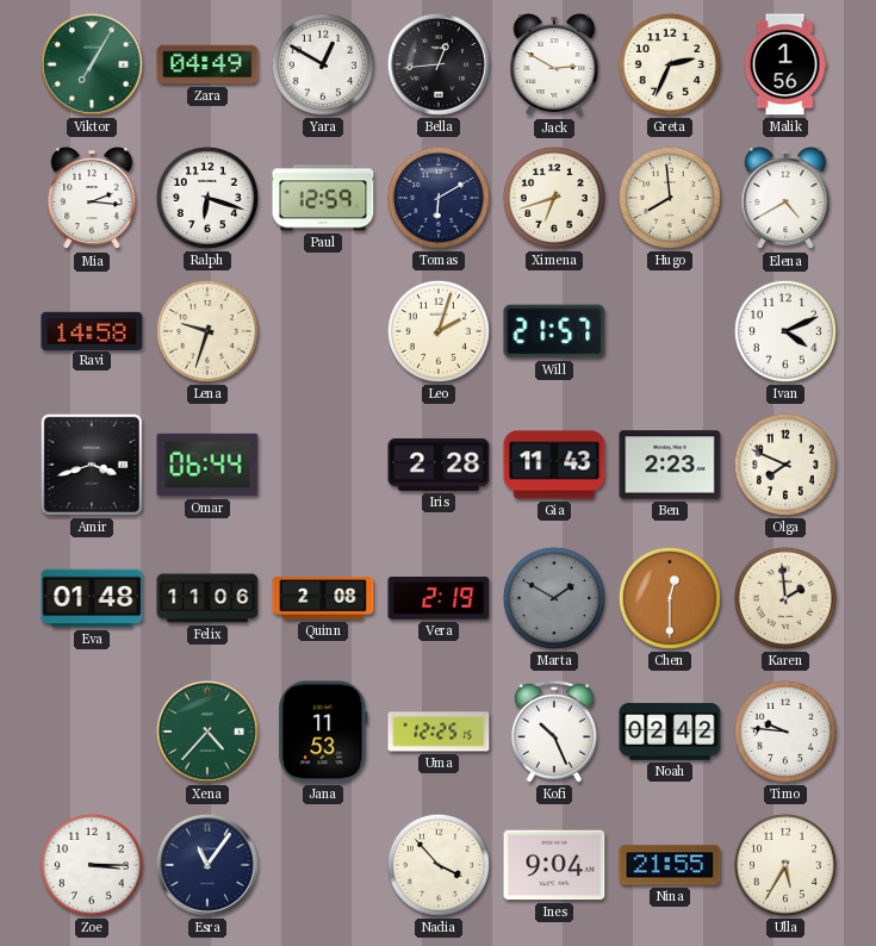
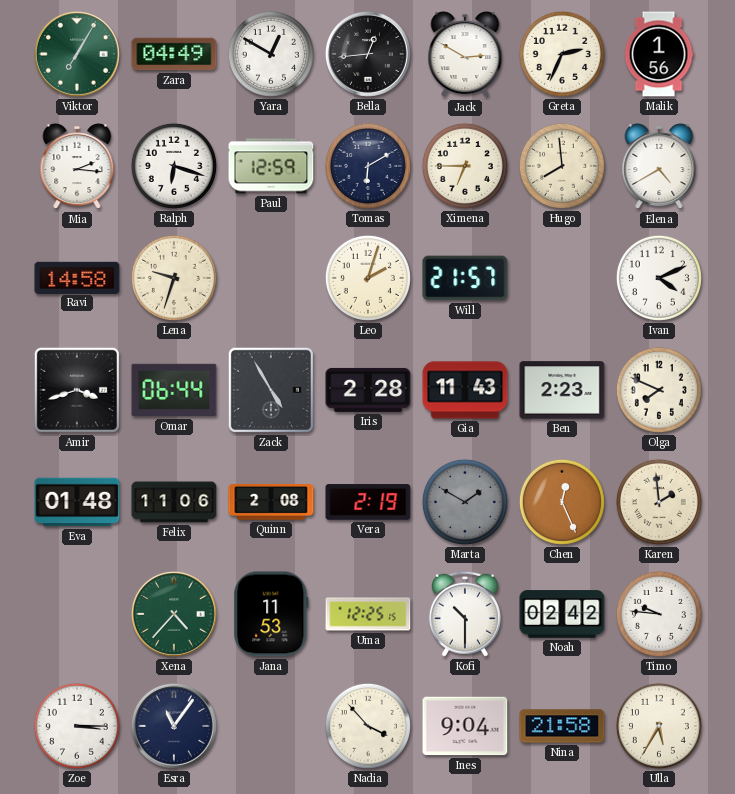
Ximena: 6:42 -> 6:45
Zack: none -> 4:55
Chen: 12:30 -> 12:26
Kofi: 10:26 -> 10:30
Nina: 21:55 -> 21:58
